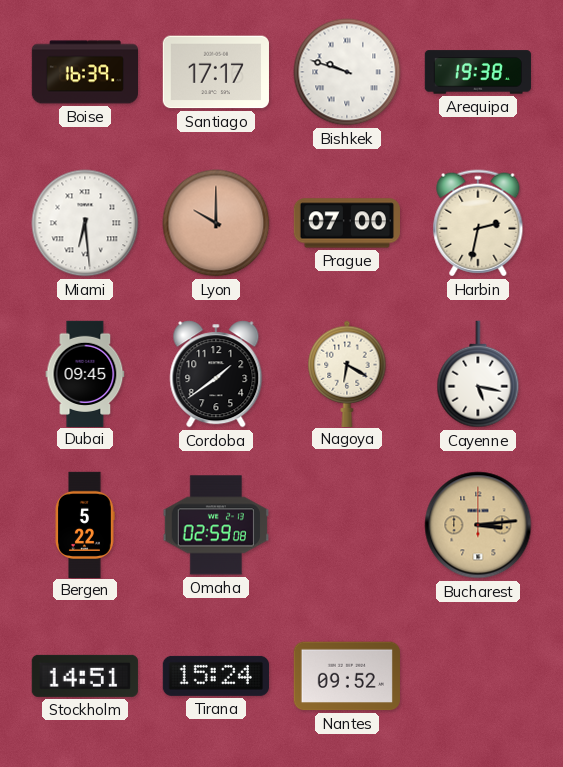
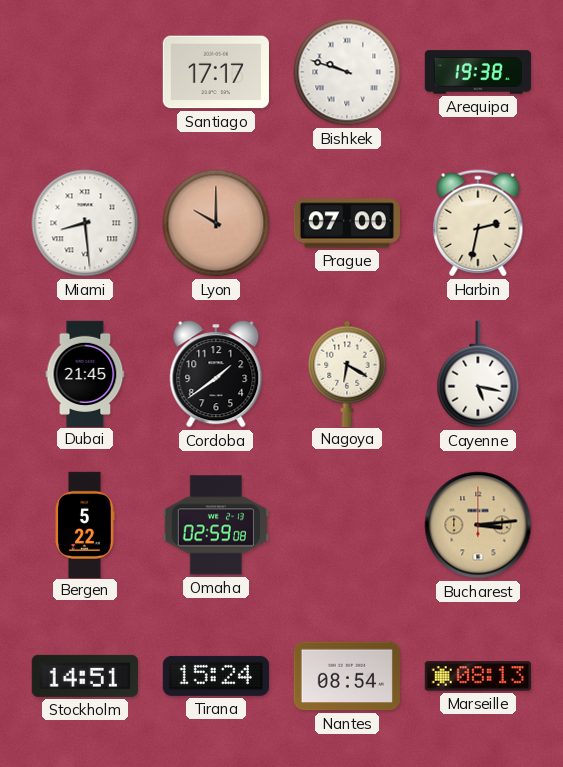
Boise: 16:39 -> none
Miami: 6:29 -> 8:29
Dubai: 09:45 -> 21:45
Nantes: 09:52 -> 08:54
Marseille: none -> 08:13
